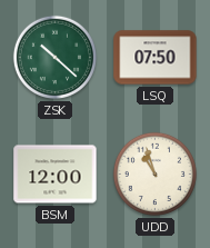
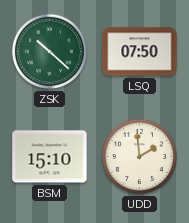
BSM: 12:00 -> 15:10
UDD: 10:57 -> 1:59
